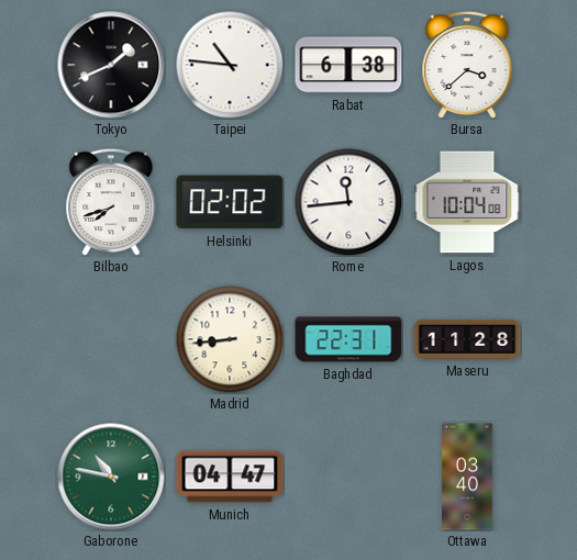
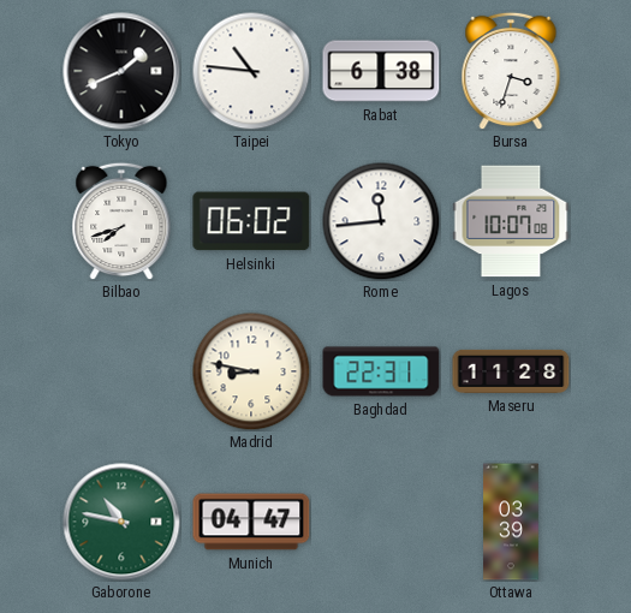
Bursa: 3:38 -> 3:33
Helsinki: 02:02 -> 06:02
Lagos: 10:04 -> 10:07
Madrid: 8:44 -> 8:47
Ottawa: 03:40 -> 03:39
